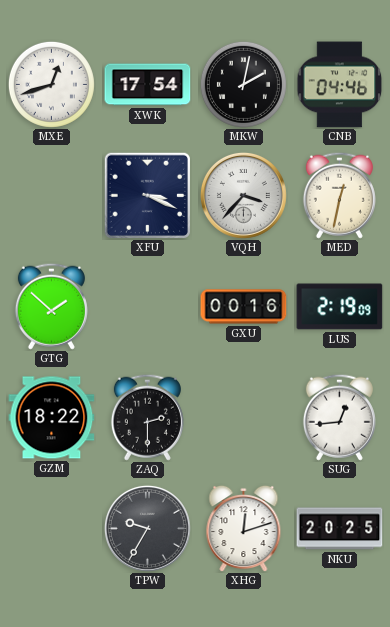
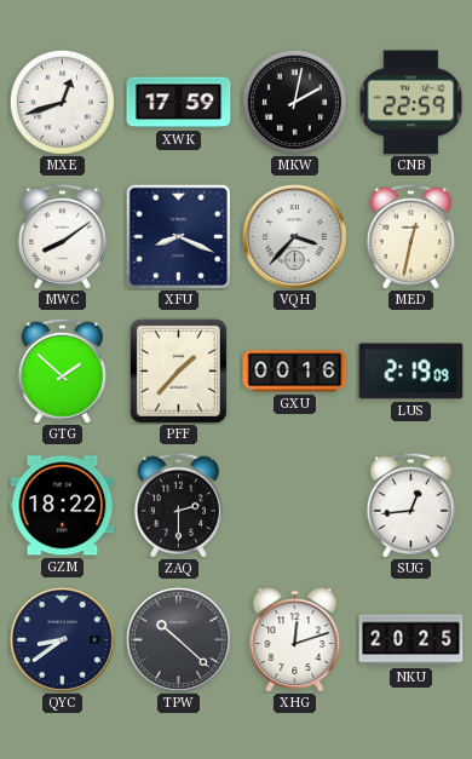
XWK: 17:54 -> 17:59
CNB: 04:46 -> 22:59
MWC: none -> 8:09
XFU: 3:19 -> 8:19
PFF: none -> 1:37
QYC: none -> 8:39
TPW: 9:35 -> 10:22
